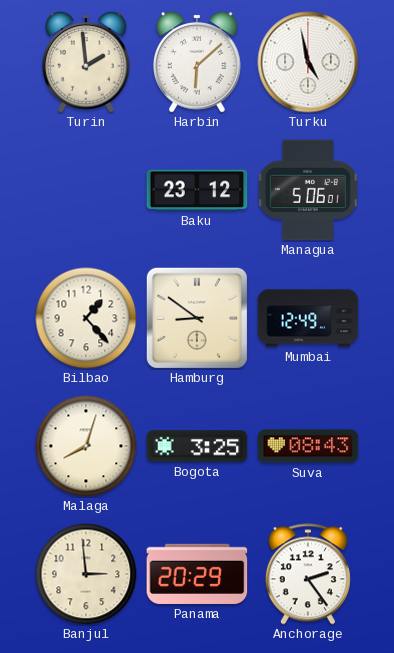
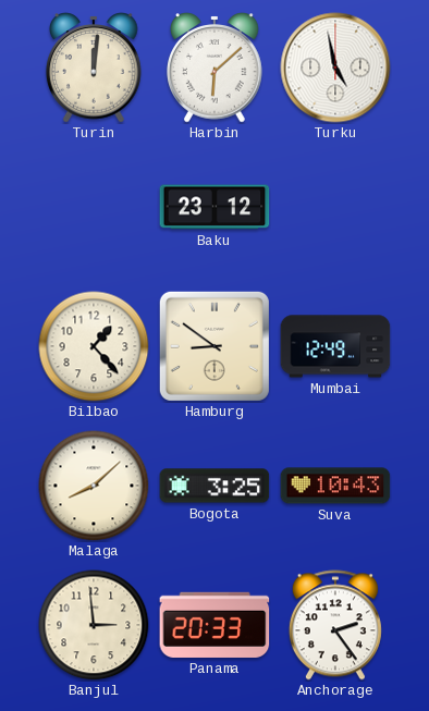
Turin: 1:59 -> 12:01
Managua: 5:06 -> none
Malaga: 8:03 -> 8:08
Suva: 08:43 -> 10:43
Panama: 20:29 -> 20:33
